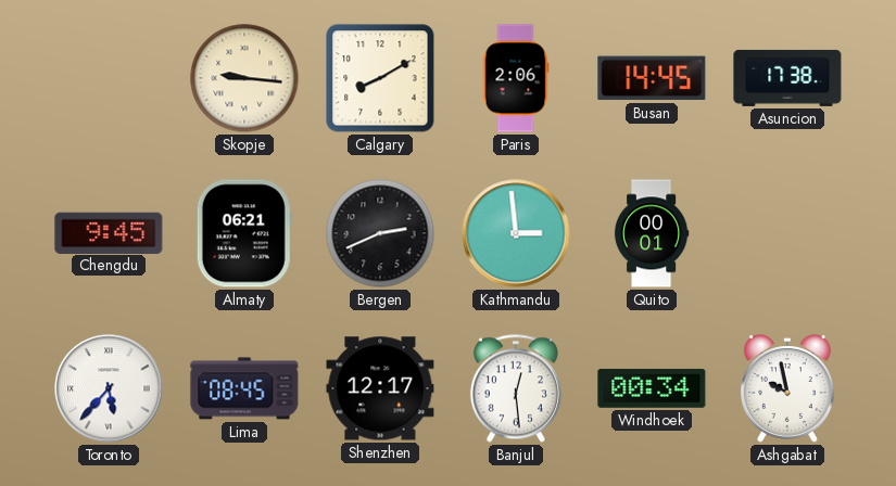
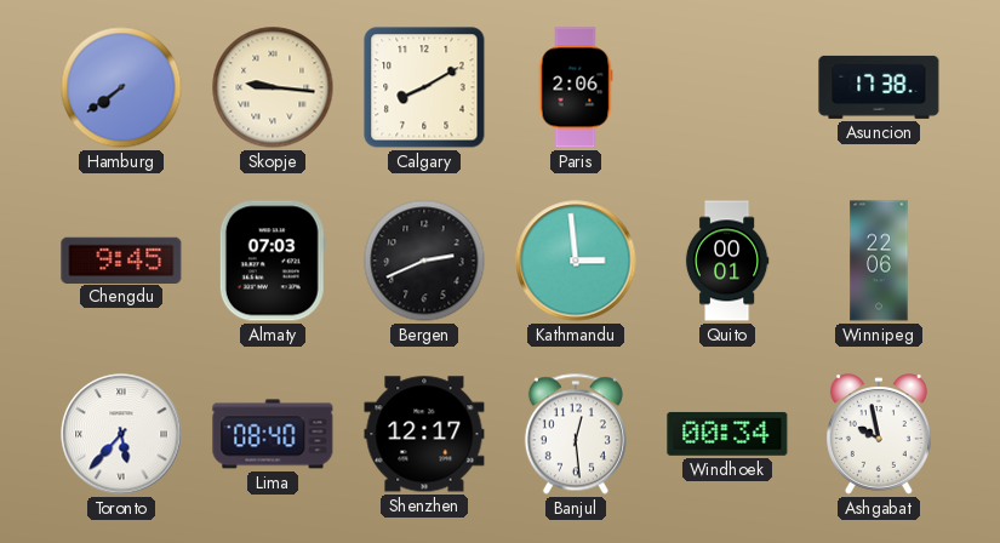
Hamburg: none -> 7:39
Busan: 14:45 -> none
Almaty: 06:21 -> 07:03
Winnipeg: none -> 22:06
Lima: 08:45 -> 08:40
